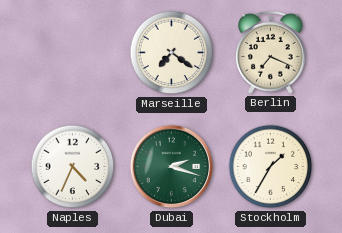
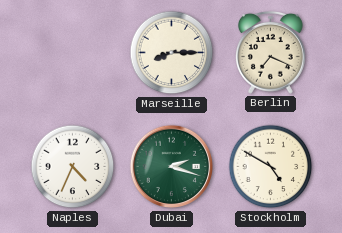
Marseille: 7:21 -> 8:15
Stockholm: 1:35 -> 4:50
